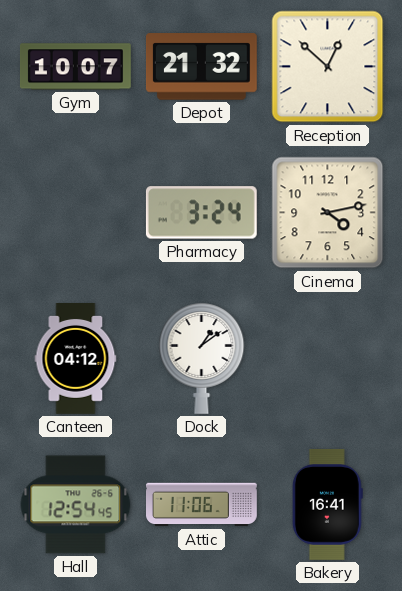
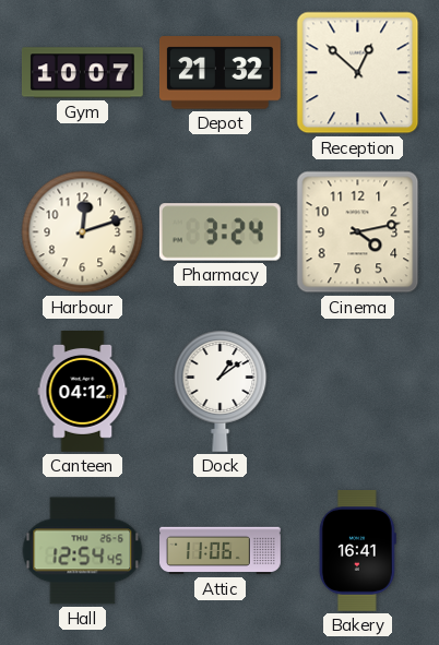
Harbour: none -> 12:12
